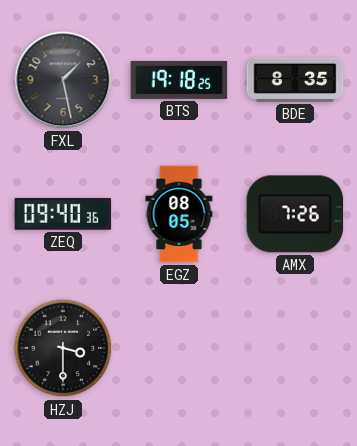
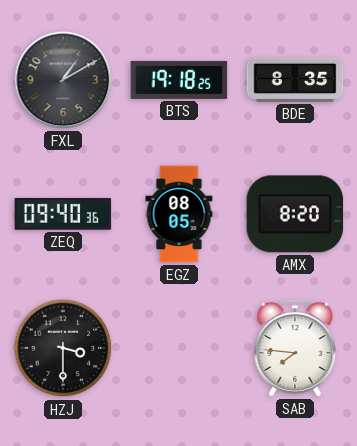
FXL: 1:28 -> 1:10
AMX: 7:26 -> 8:20
SAB: none -> 7:46
